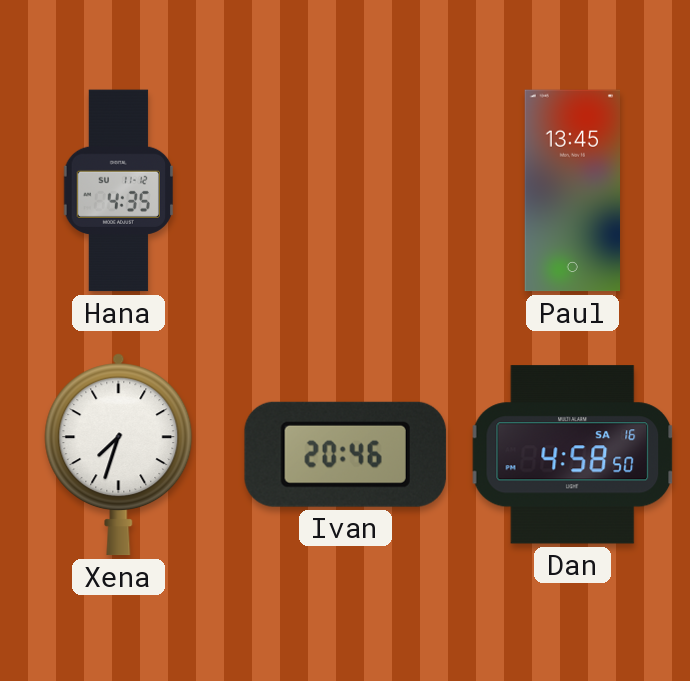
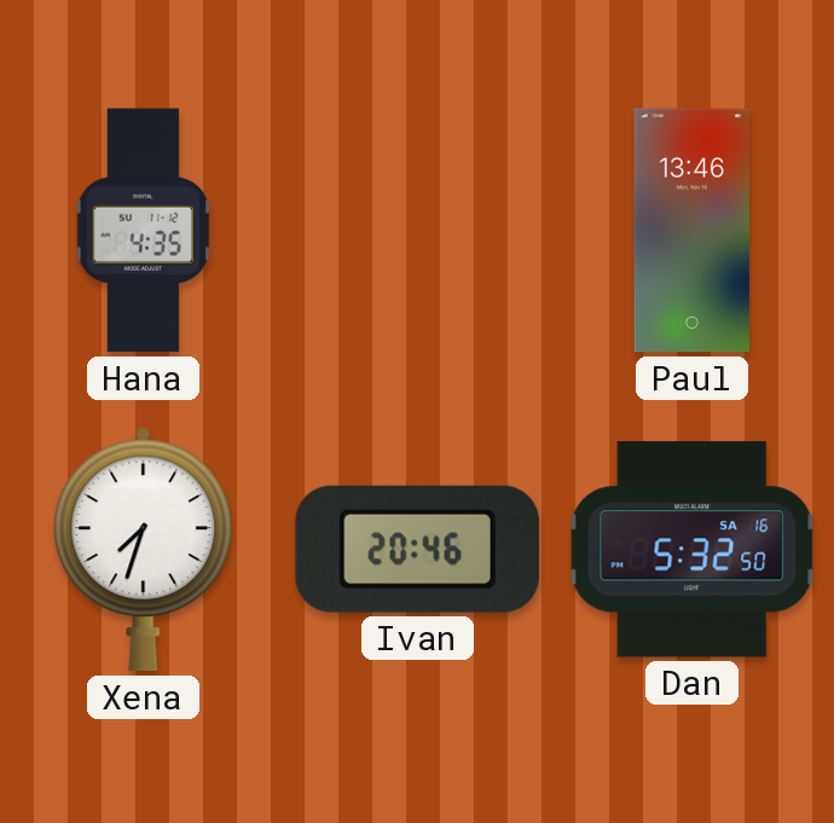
Paul: 13:45 -> 13:46
Dan: 4:58 -> 5:32
